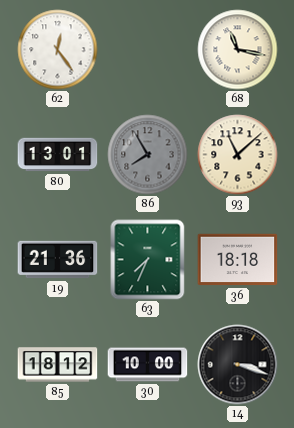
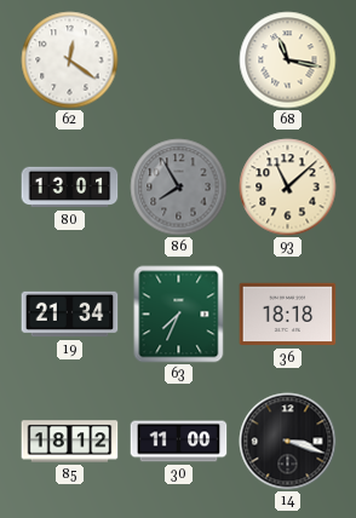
62: 12:24 -> 12:21
19: 21:36 -> 21:34
30: 10:00 -> 11:00
